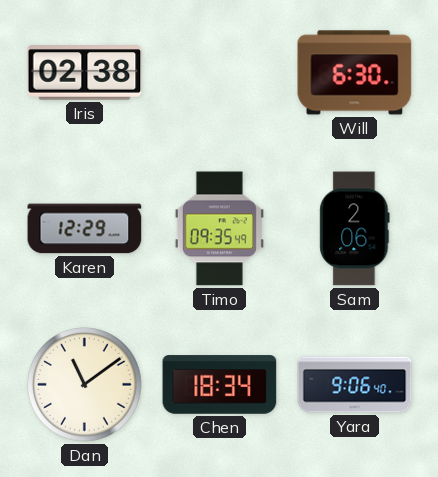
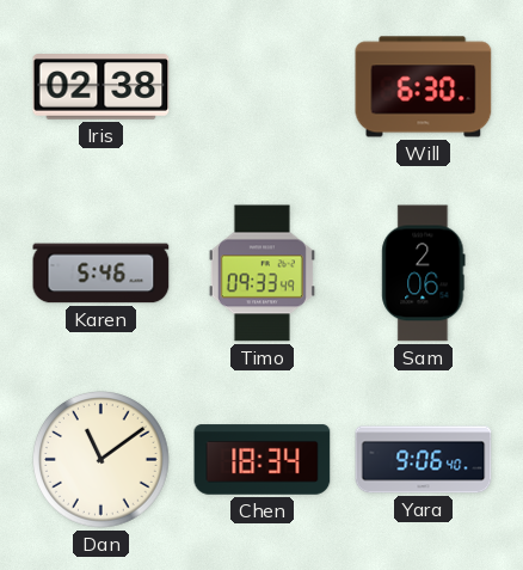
Karen: 12:29 -> 5:46
Timo: 09:35 -> 09:33
